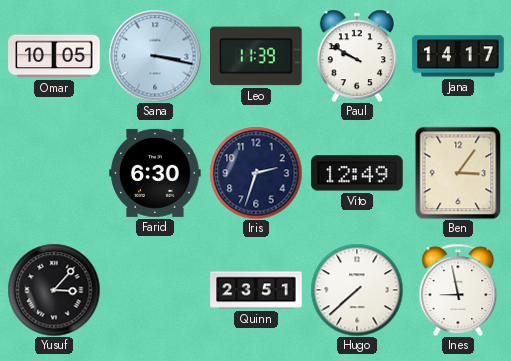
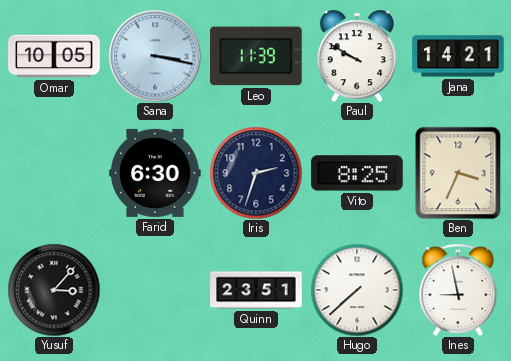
Jana: 14:17 -> 14:21
Vito: 12:49 -> 8:25
Ben: 3:06 -> 3:34
